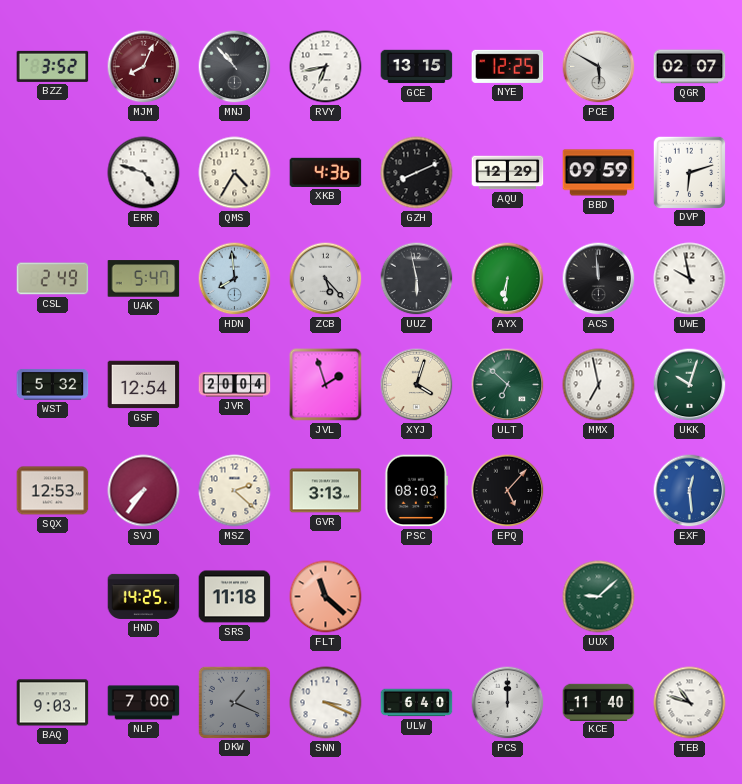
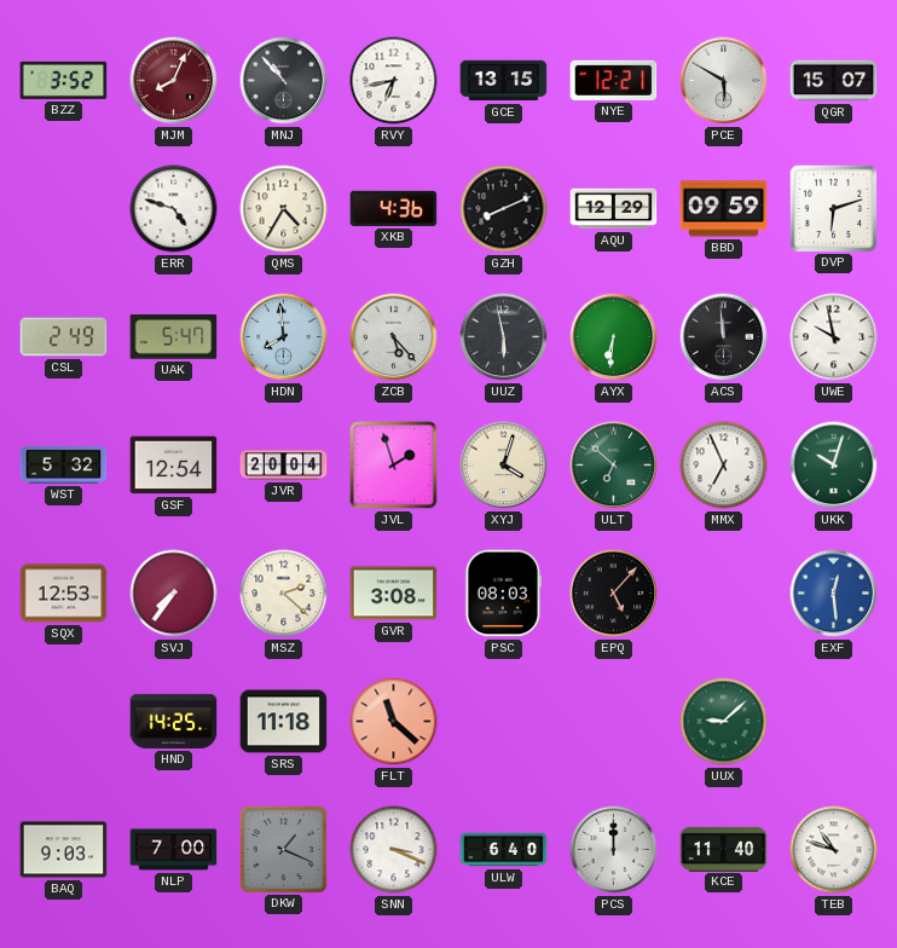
NYE: 12:25 -> 12:21
QGR: 02:07 -> 15:07
MMX: 6:58 -> 6:56
GVR: 3:13 -> 3:08
